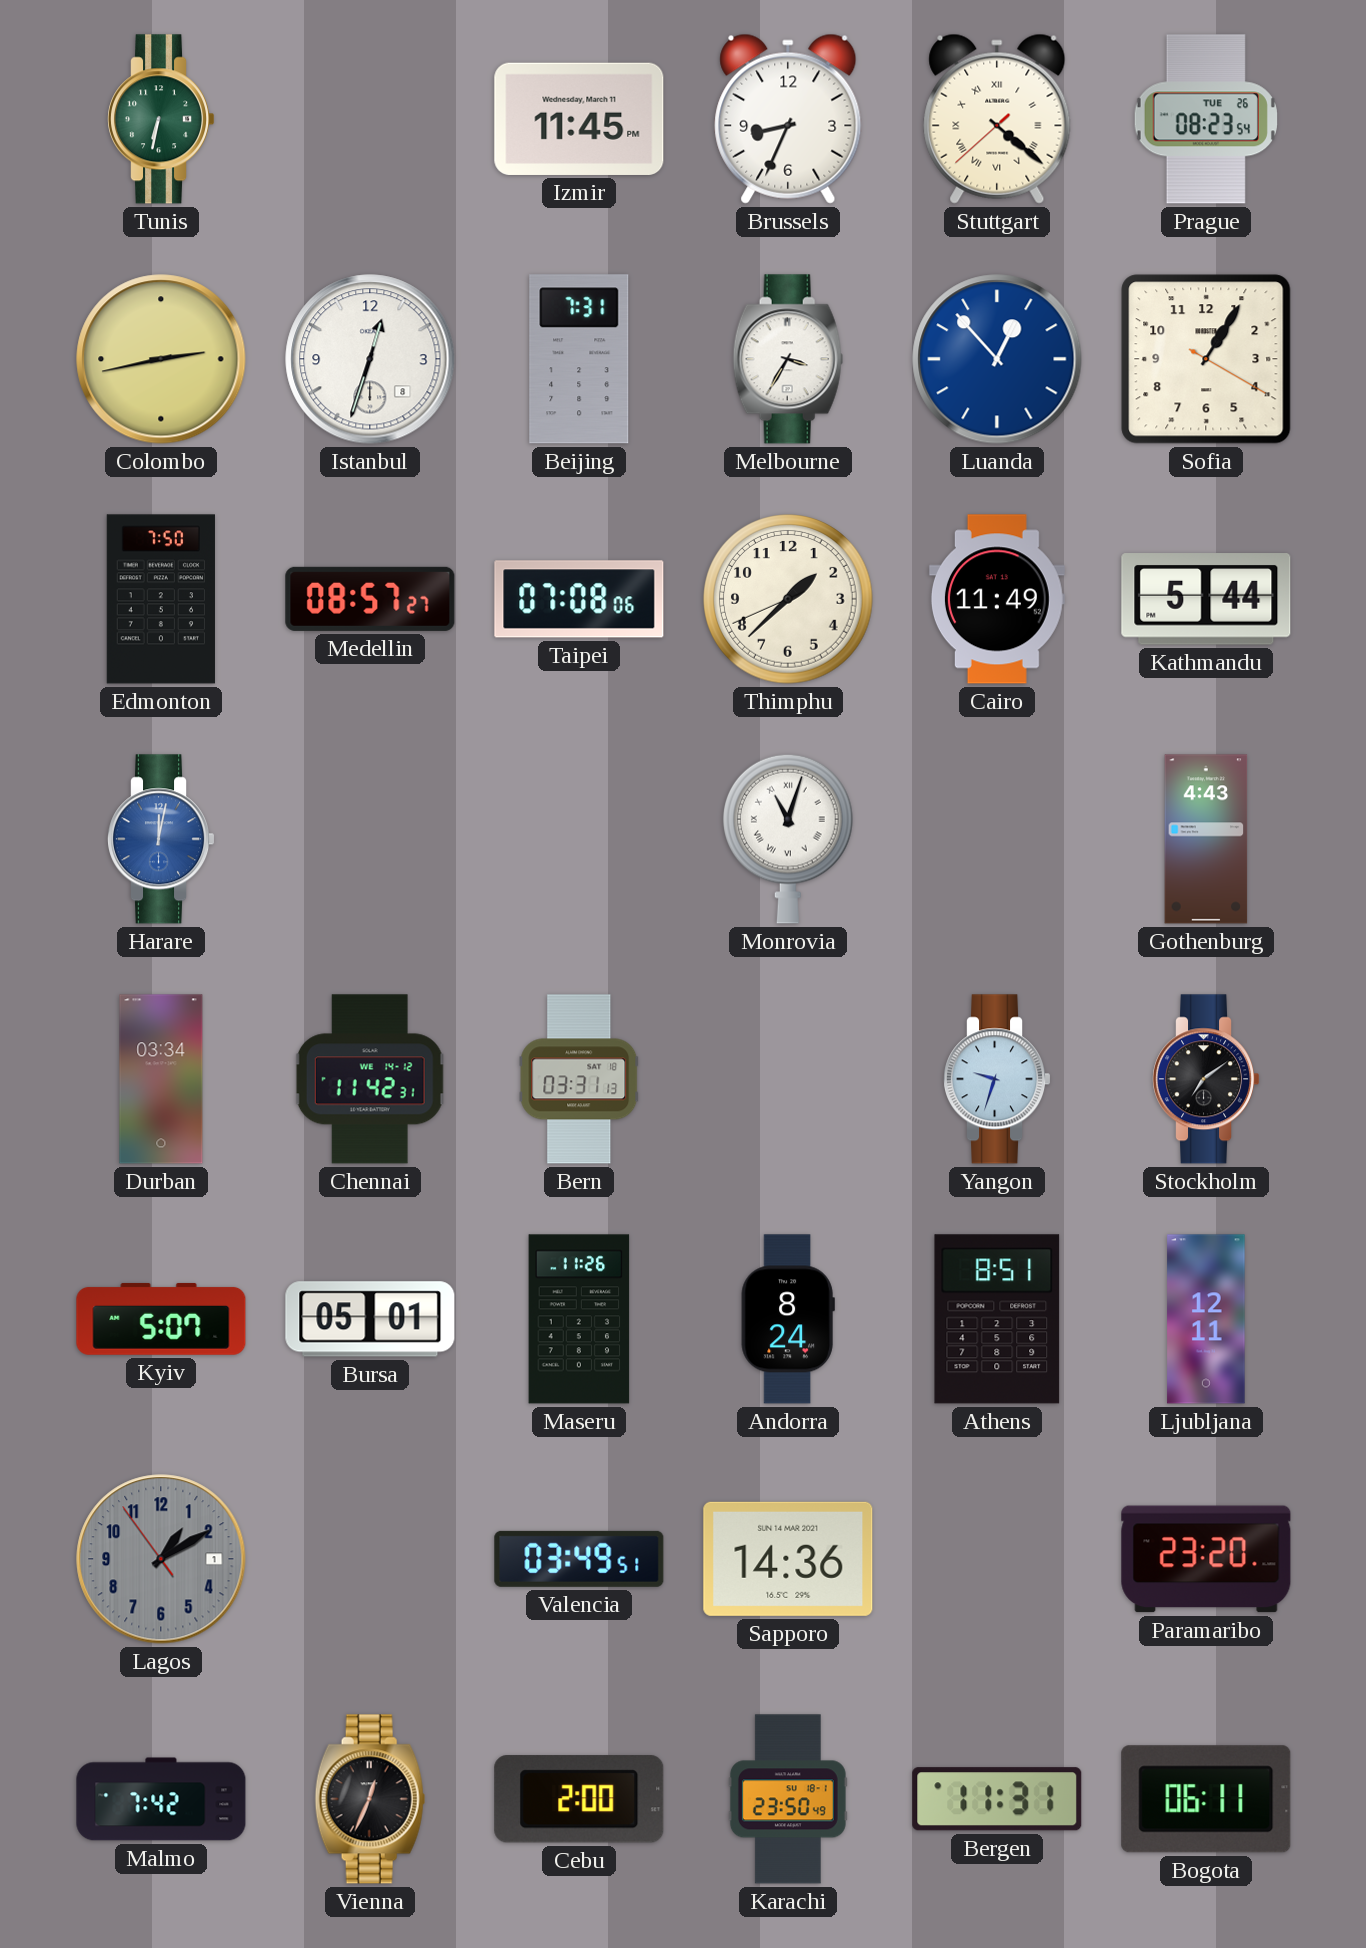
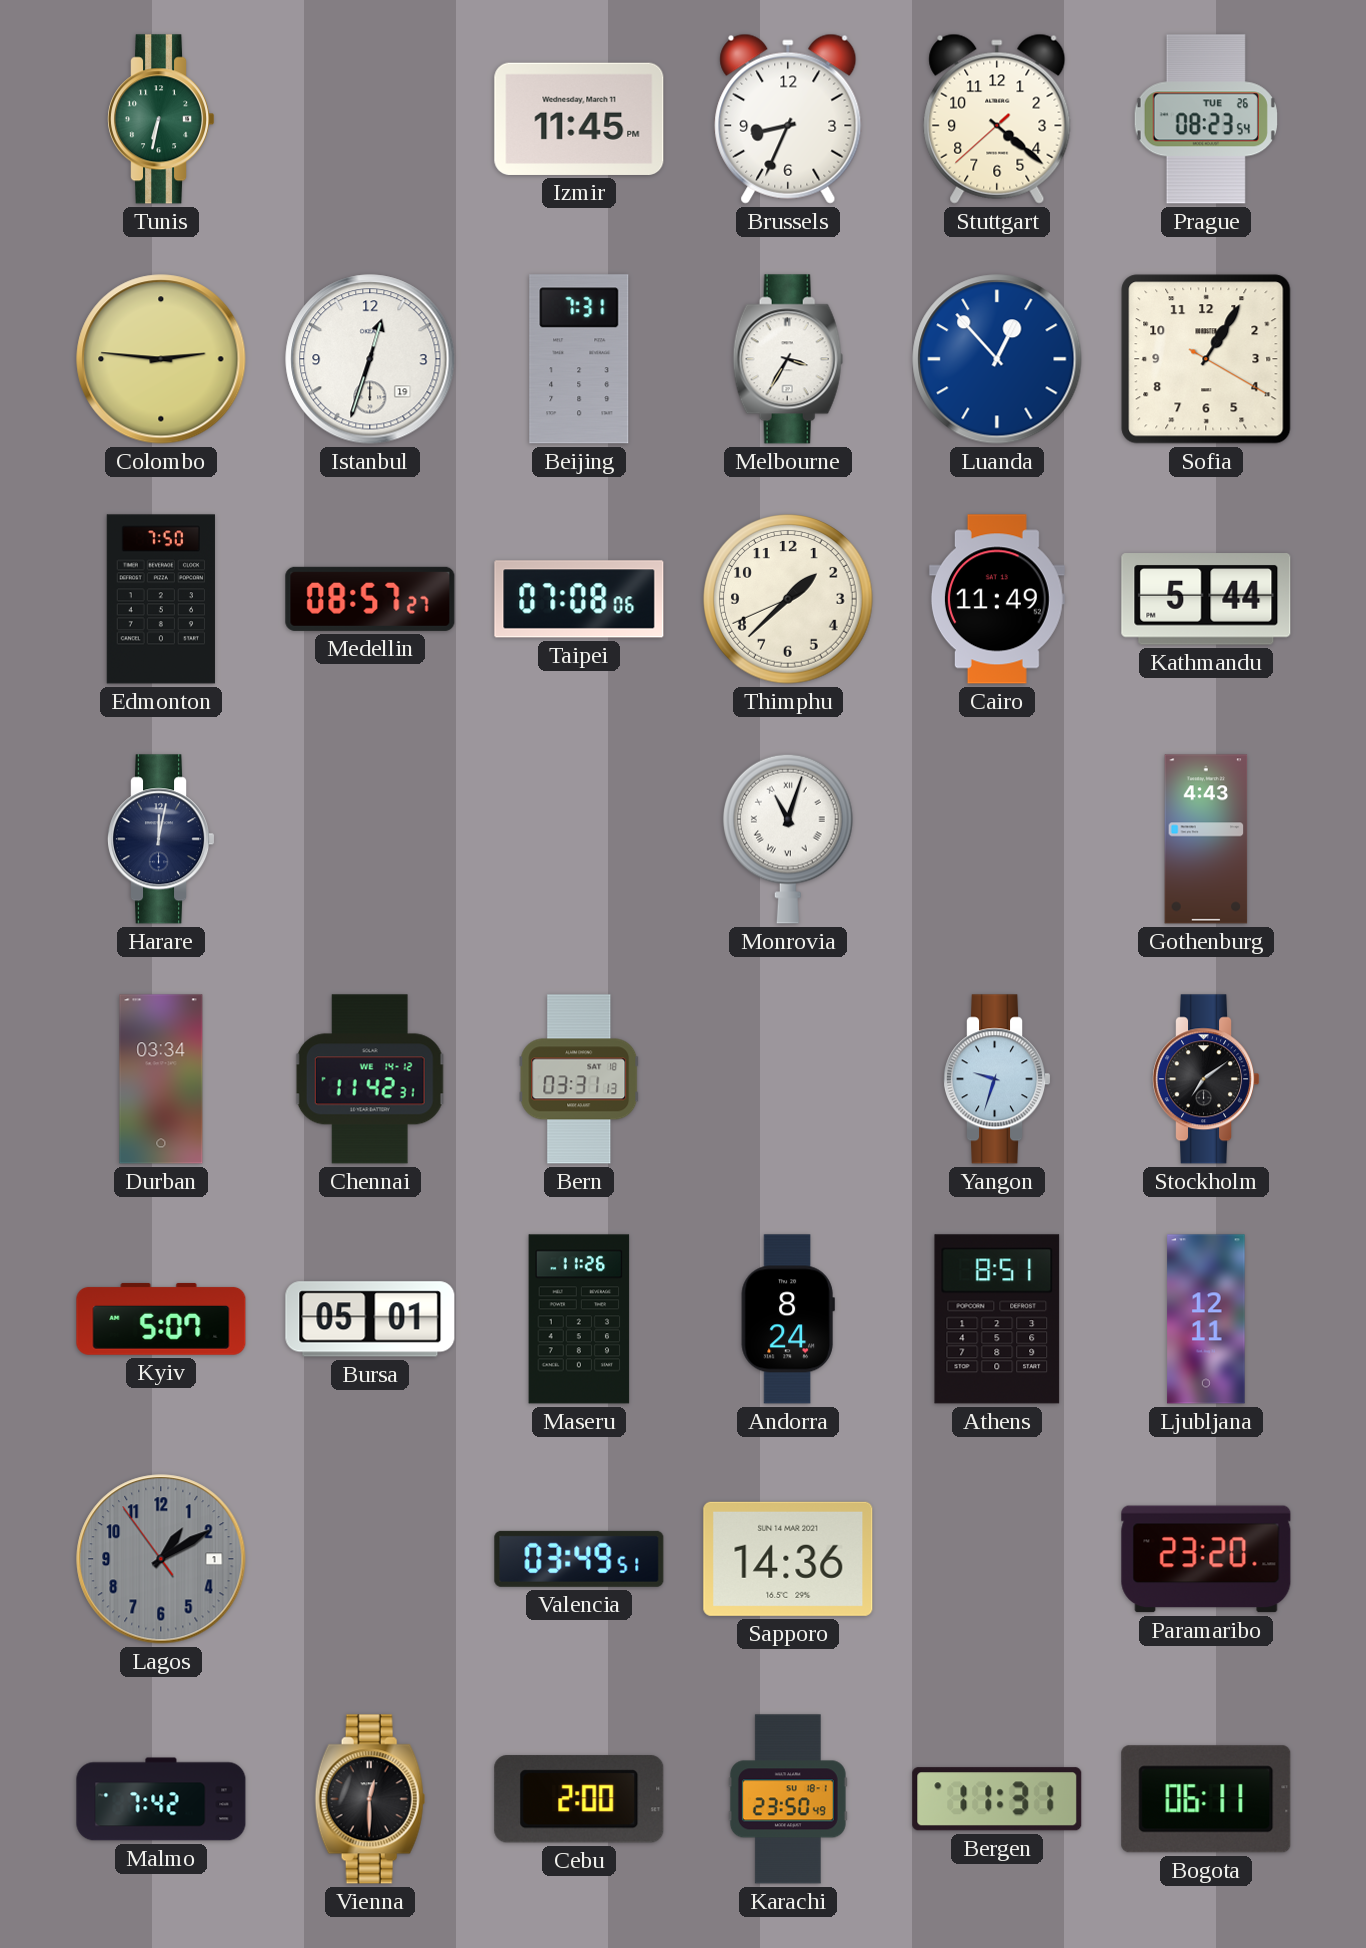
Stuttgart numerals: Roman -> Arabic
Colombo: 2:43 -> 2:46
Istanbul date: 8 -> 19
Harare dial: blue -> navy
Vienna: 12:34 -> 12:30
